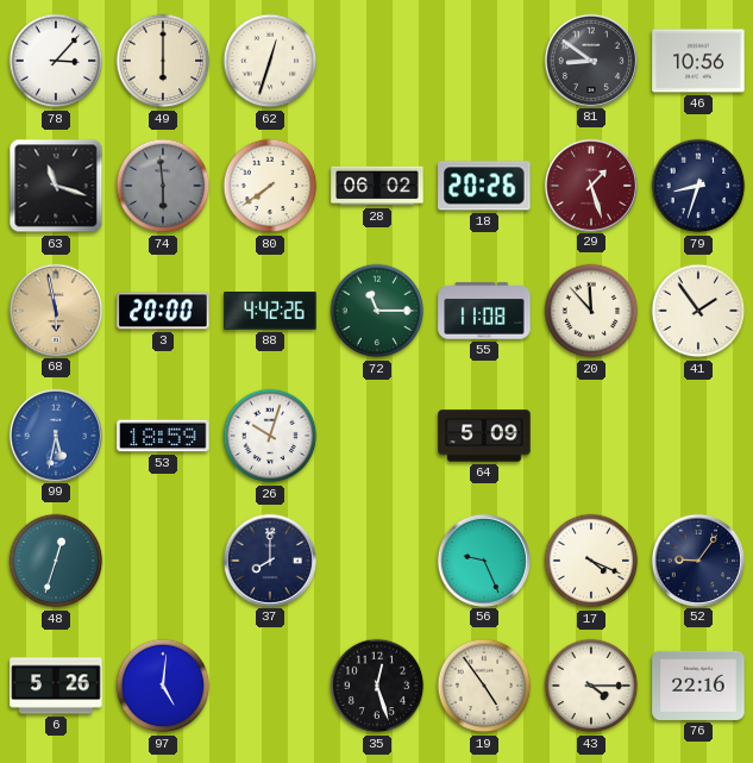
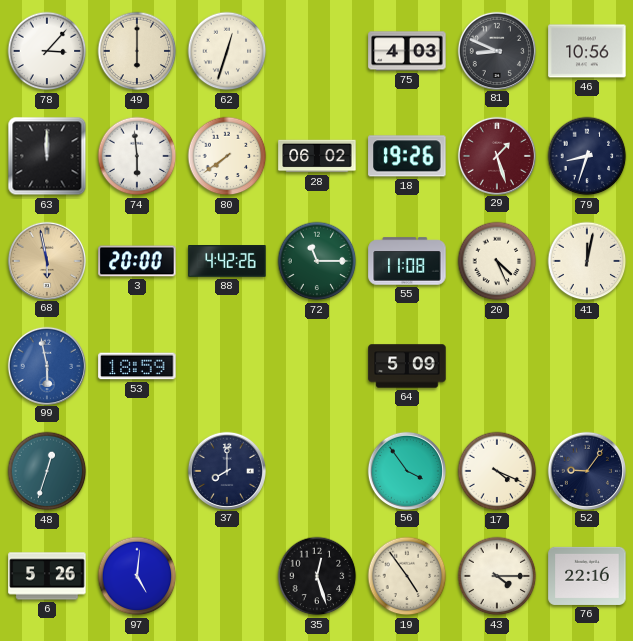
75: none -> 4:03
81: 8:51 -> 8:49
63: 11:18 -> 12:00
74 dial: grey -> white
18: 20:26 -> 19:26
20: 11:53 -> 4:26
41: 1:54 -> 12:02
99: 5:32 -> 5:58
26: 10:03 -> none
56: 9:26 -> 3:54
